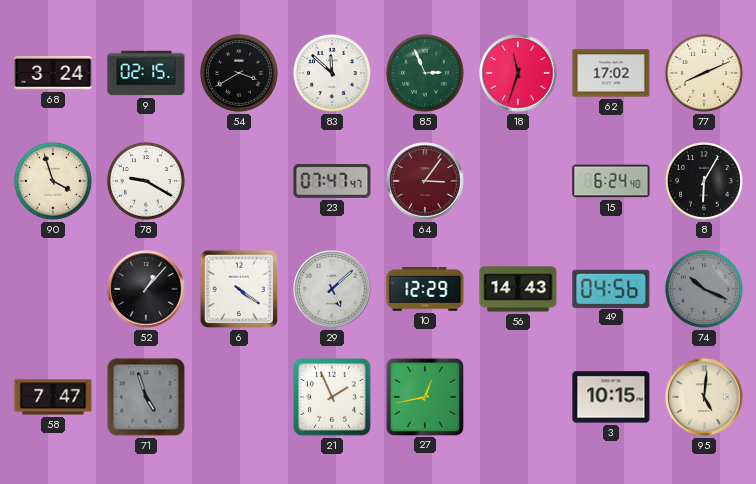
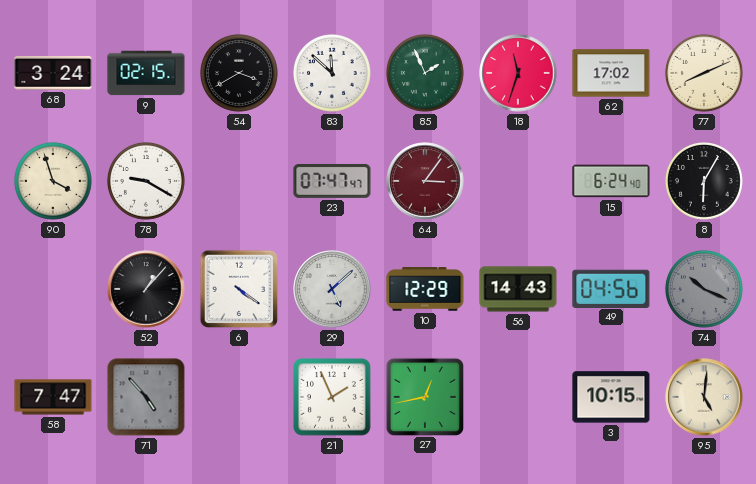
85: 2:56 -> 1:56
71: 4:57 -> 4:53
